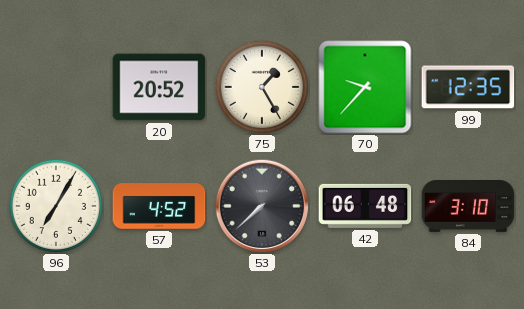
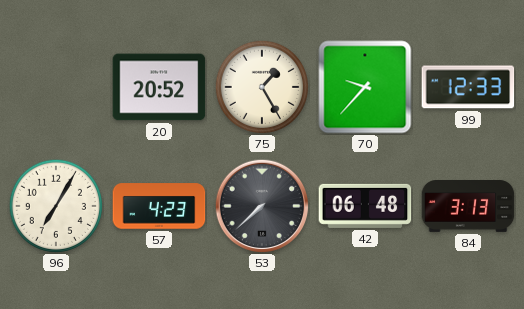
99: 12:35 -> 12:33
57: 4:52 -> 4:23
84: 3:10 -> 3:13
